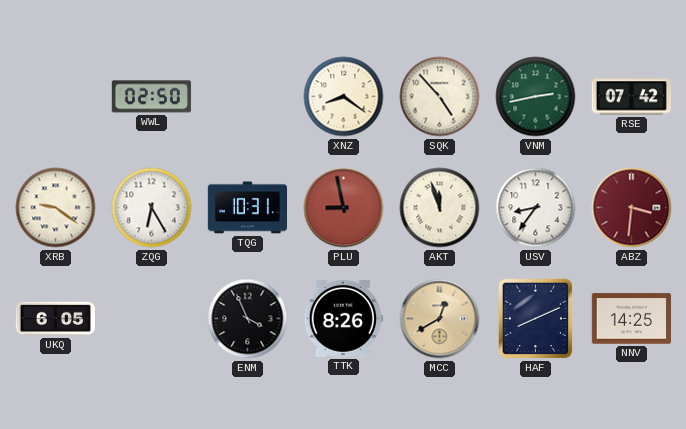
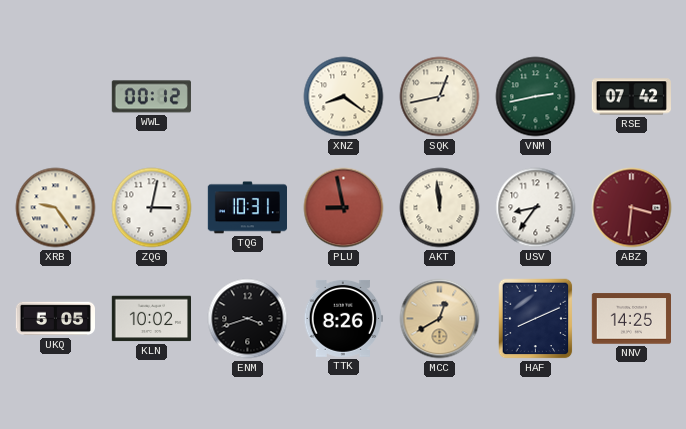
WWL: 02:50 -> 00:12
SQK: 4:53 -> 12:43
XRB: 9:21 -> 9:24
ZQG: 6:25 -> 3:02
AKT: 11:57 -> 11:59
UKQ: 6:05 -> 5:05
KLN: none -> 10:02
ENM: 3:56 -> 3:42
